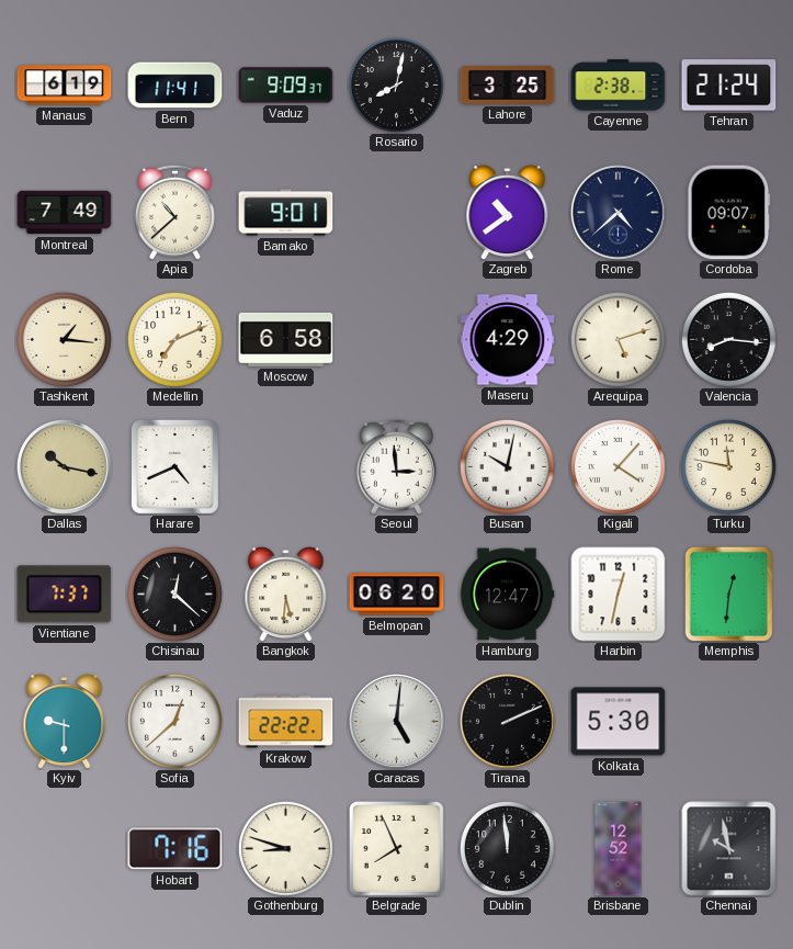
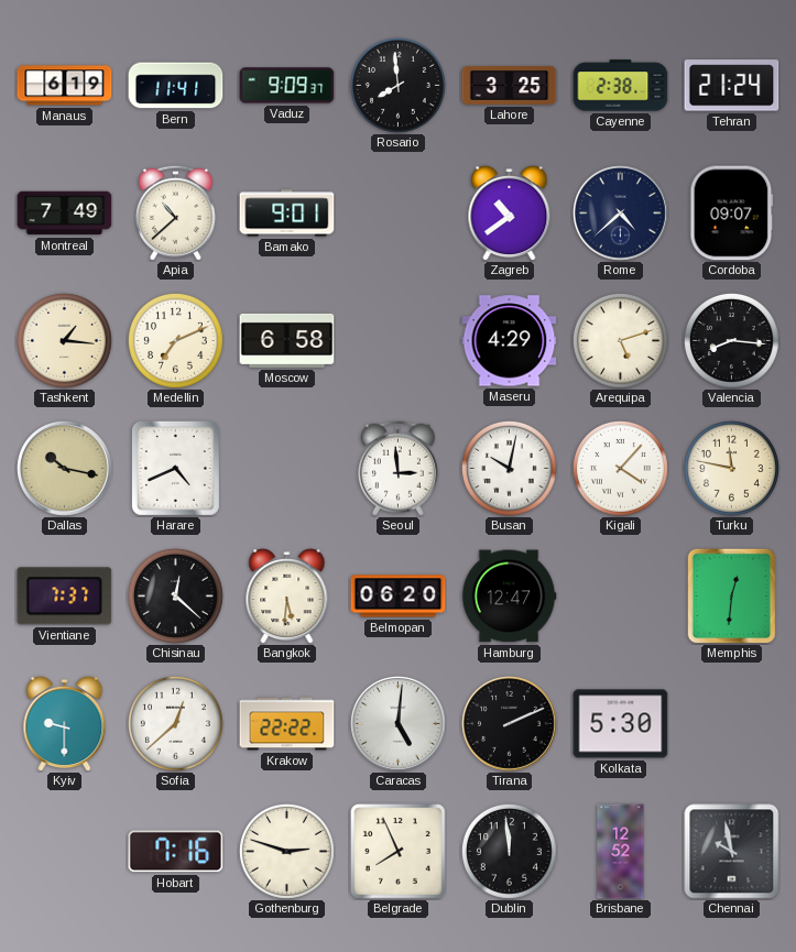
Rosario: 8:02 -> 7:59
Harbin: 12:32 -> none
Gothenburg: 8:48 -> 2:48
